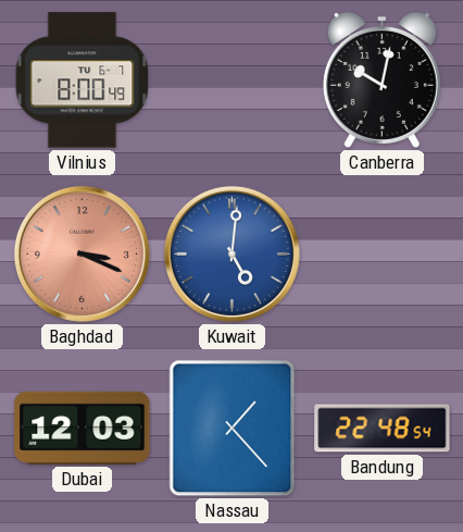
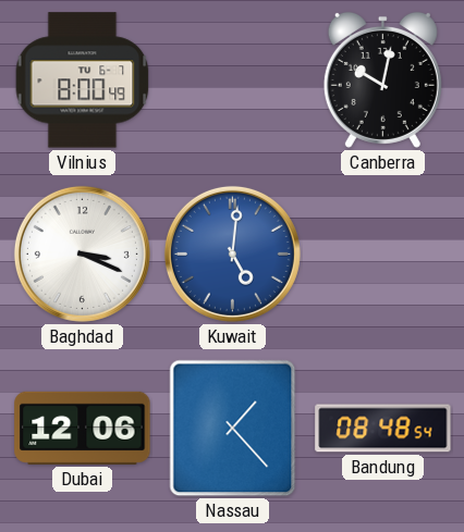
Baghdad dial: salmon -> white
Dubai: 12:03 -> 12:06
Bandung: 22:48 -> 08:48
